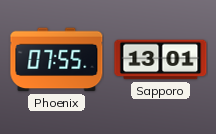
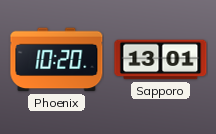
Phoenix: 07:55 -> 10:20
